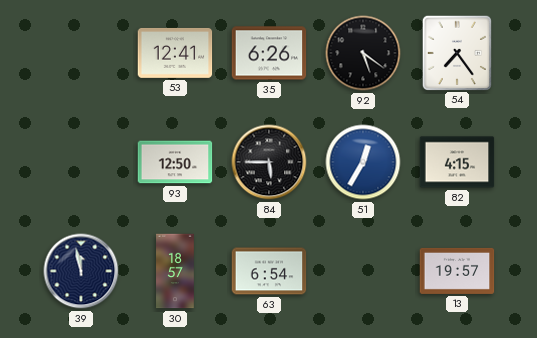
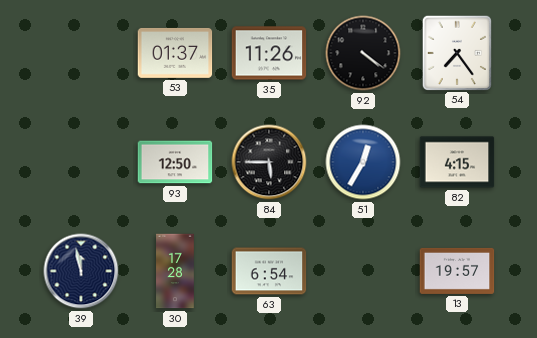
53: 12:41 -> 01:37
35: 6:26 -> 11:26
92: 5:21 -> 4:21
30: 18:57 -> 17:28
